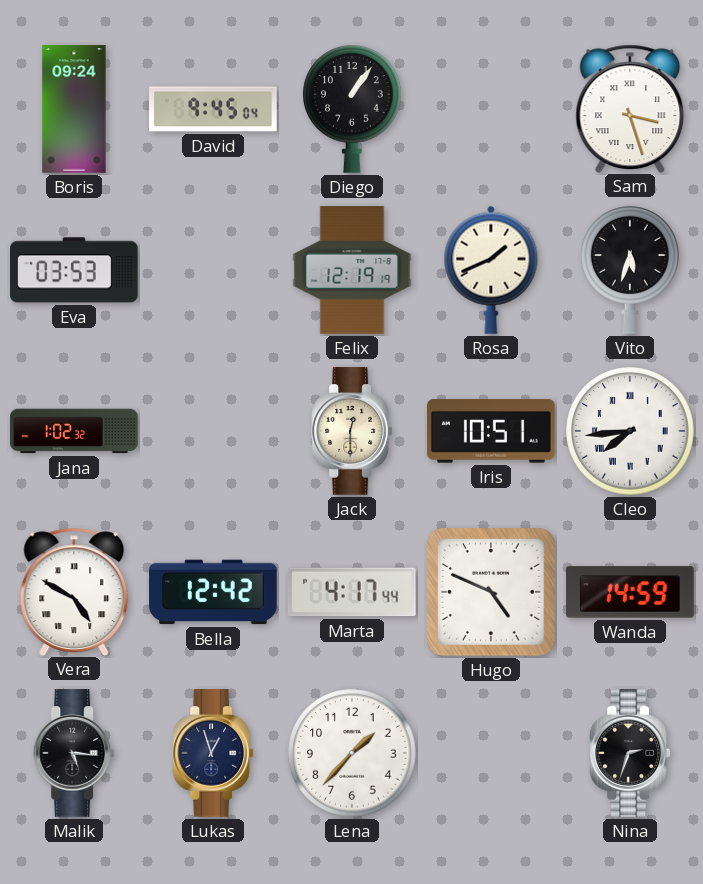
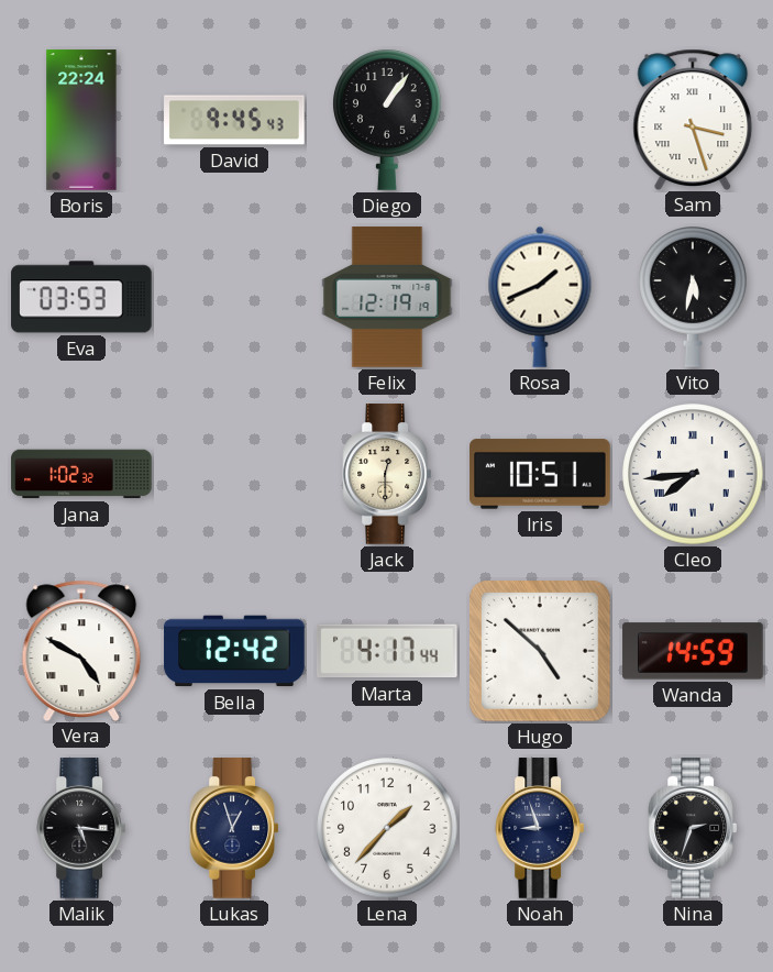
Boris: 09:24 -> 22:24
David: 9:45:04 -> 9:45:43
Vito: 5:33 -> 5:32
Hugo: 4:49 -> 4:52
Noah: none -> 8:57
